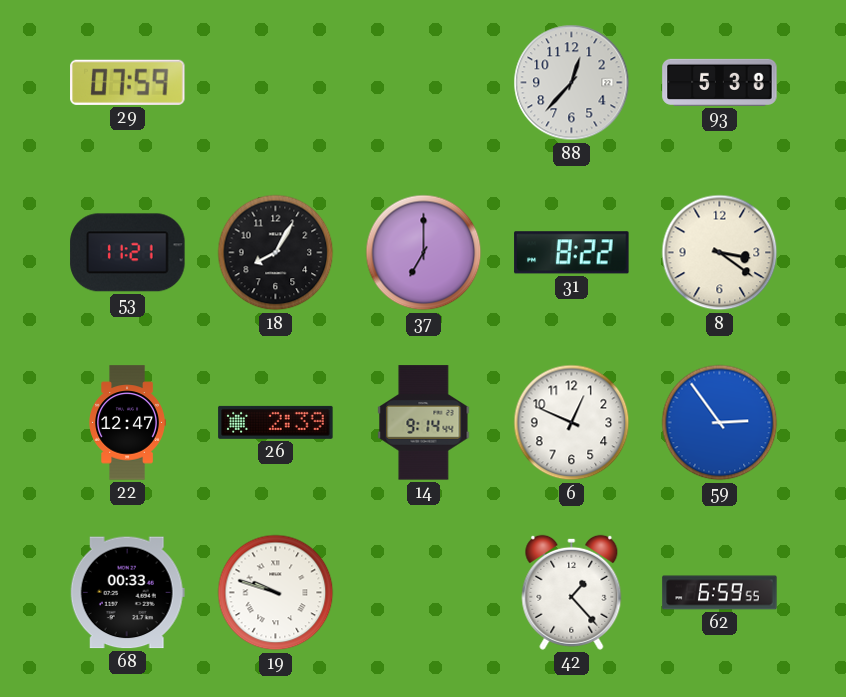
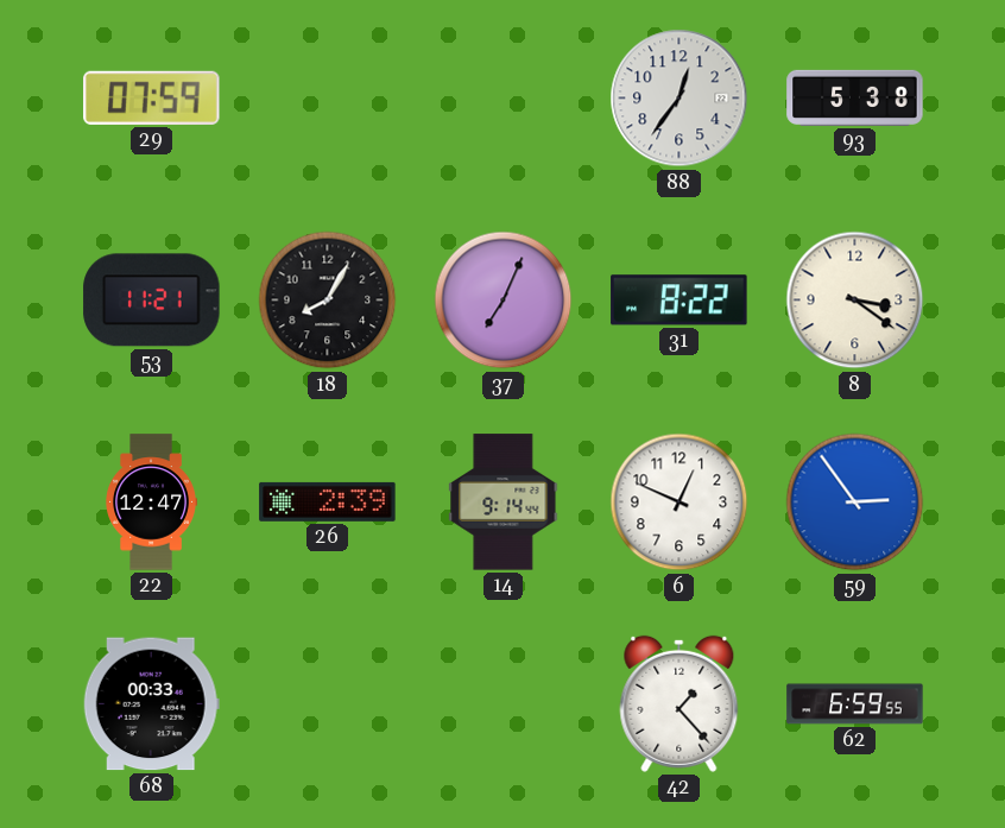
88: 12:37 -> 12:36
37: 7:00 -> 7:04
19: 9:48 -> none
